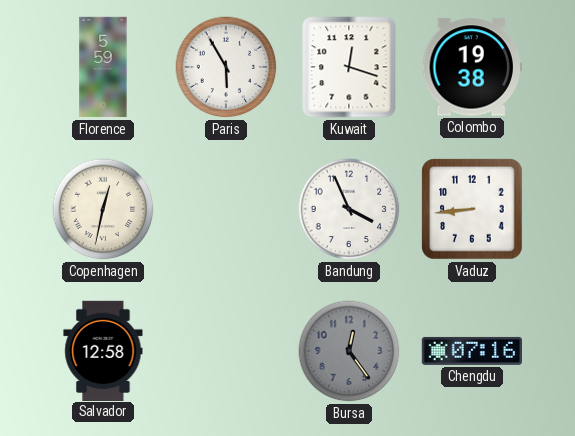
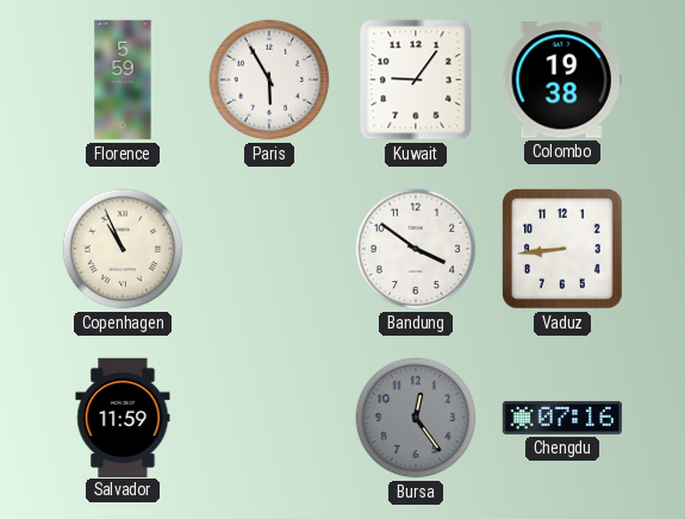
Kuwait: 12:18 -> 9:06
Copenhagen: 12:32 -> 10:56
Bandung: 3:56 -> 3:51
Salvador: 12:58 -> 11:59
